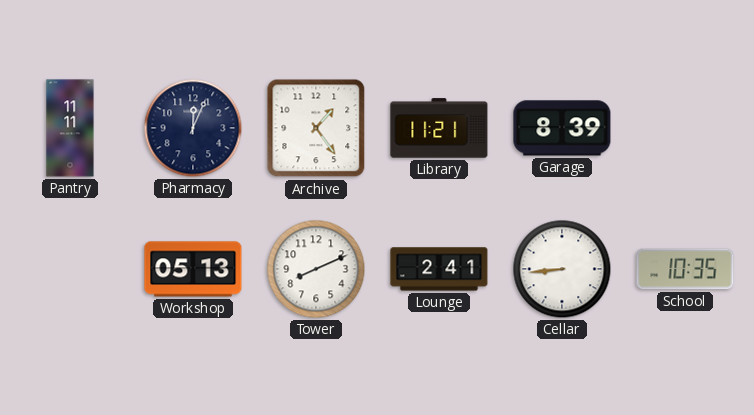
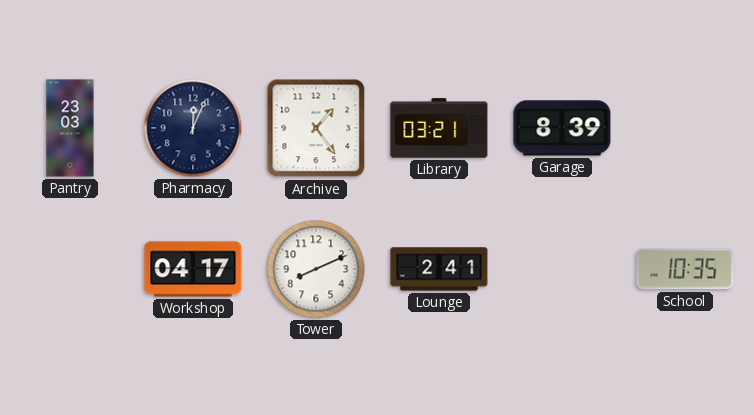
Pantry: 11:11 -> 23:03
Library: 11:21 -> 03:21
Workshop: 05:13 -> 04:17
Cellar: 8:44 -> none
